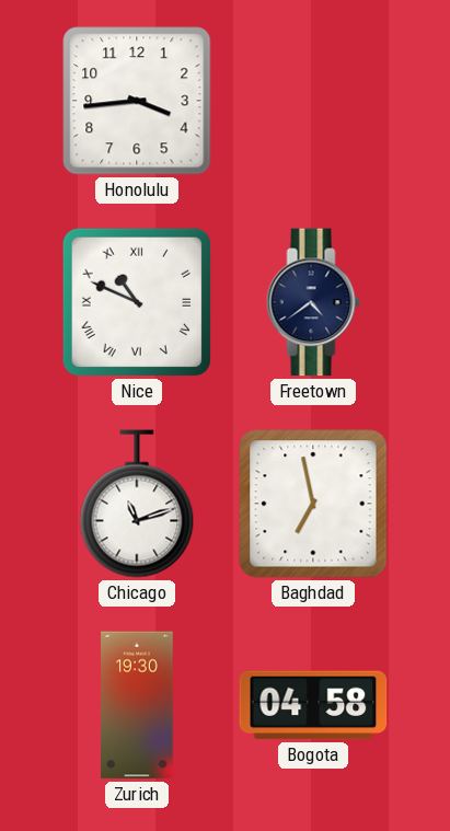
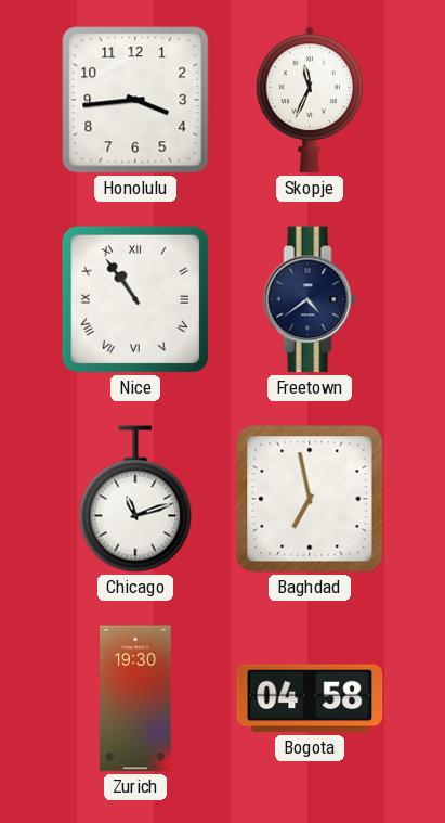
Skopje: none -> 11:34
Nice: 10:49 -> 10:54
